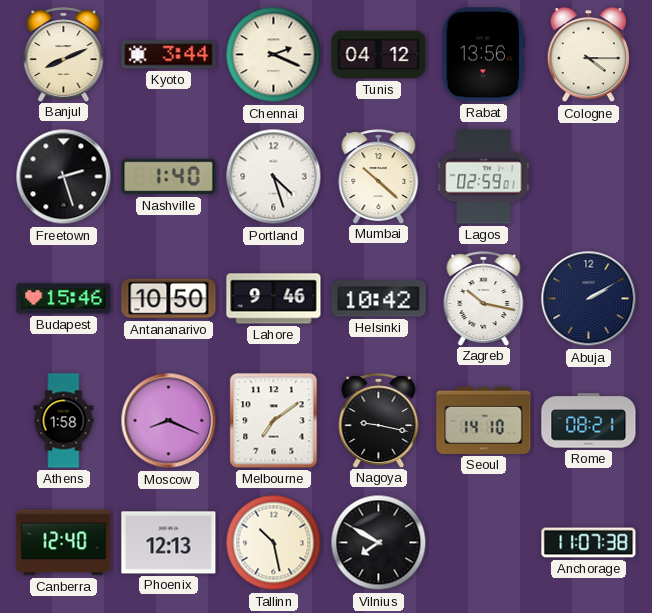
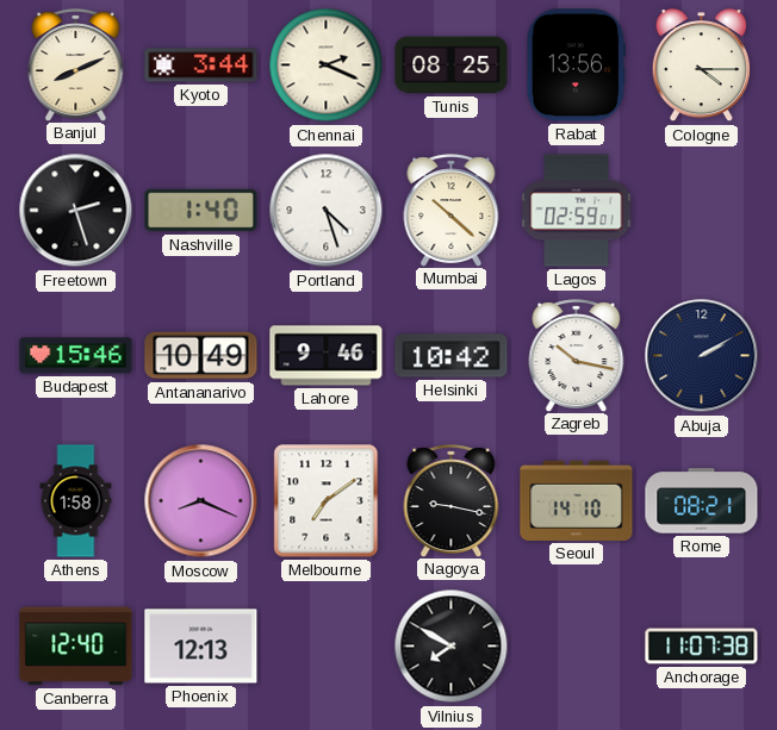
Tunis: 04:12 -> 08:25
Antananarivo: 10:50 -> 10:49
Tallinn: 10:28 -> none
